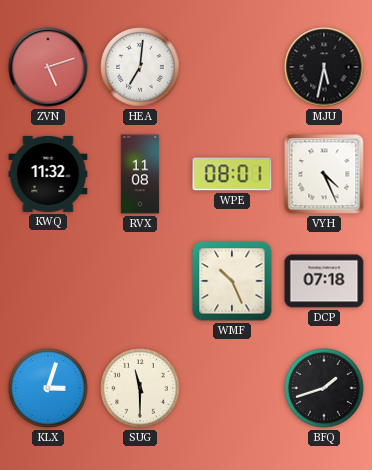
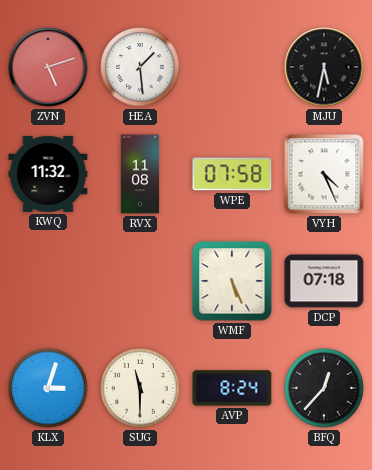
HEA: 7:01 -> 1:29
WPE: 08:01 -> 07:58
WMF: 10:26 -> 5:26
AVP: none -> 8:24
BFQ: 1:42 -> 12:37
